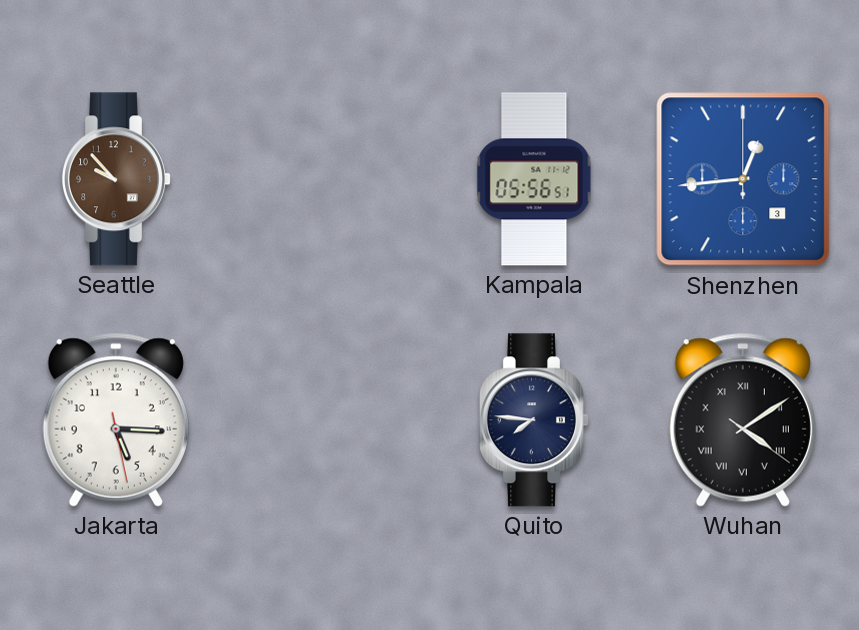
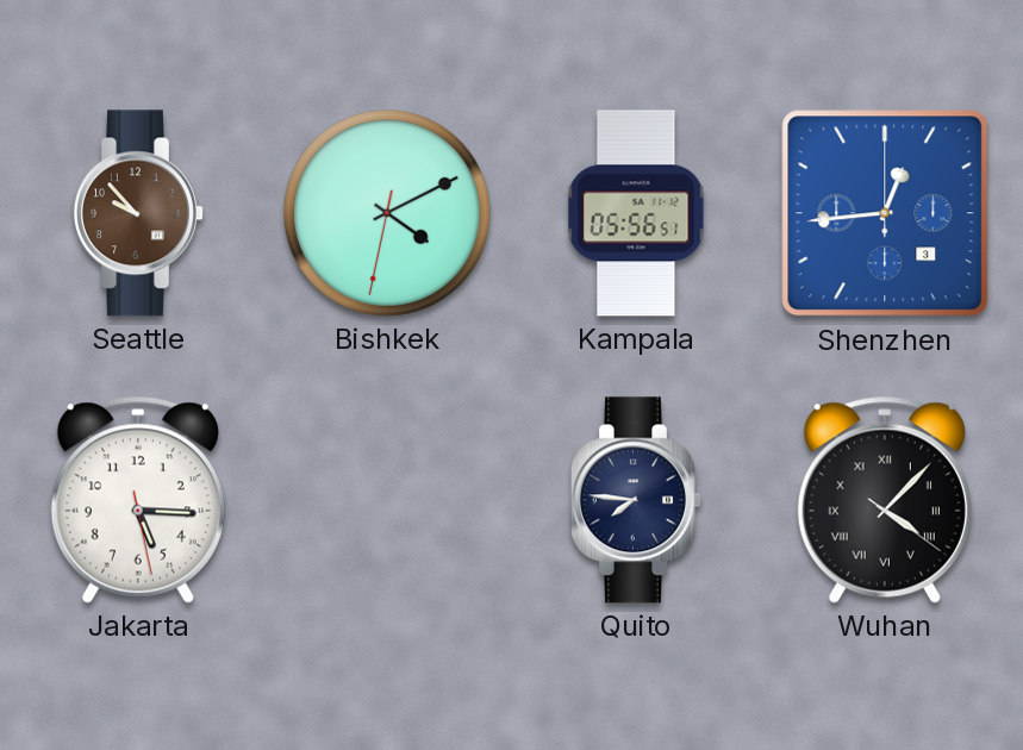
Bishkek: none -> 4:10
Wuhan: 4:09 -> 4:07
